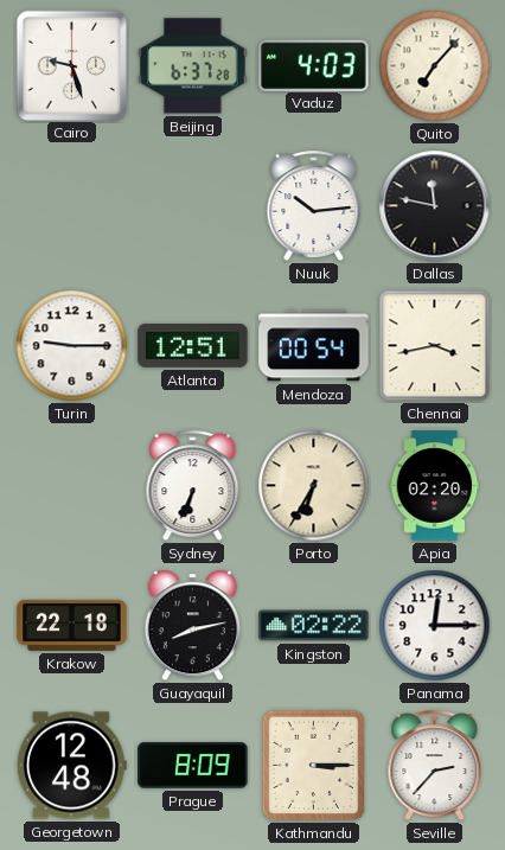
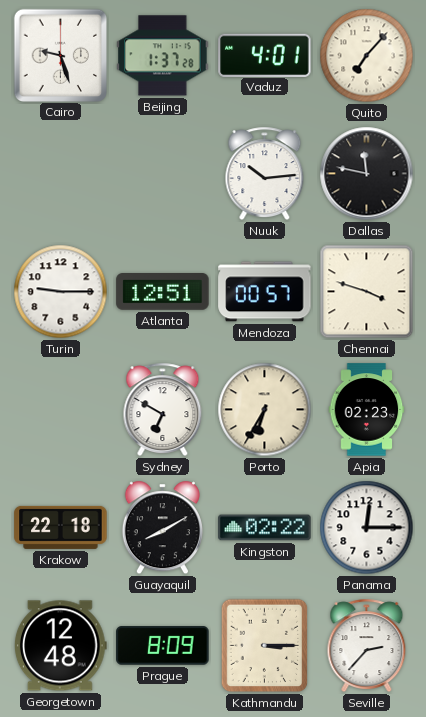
Beijing: 6:37 -> 1:37
Vaduz: 4:03 -> 4:01
Mendoza: 00:54 -> 00:57
Chennai: 3:43 -> 3:48
Sydney: 6:34 -> 6:50
Apia: 02:20 -> 02:23
Guayaquil: 8:13 -> 8:10
